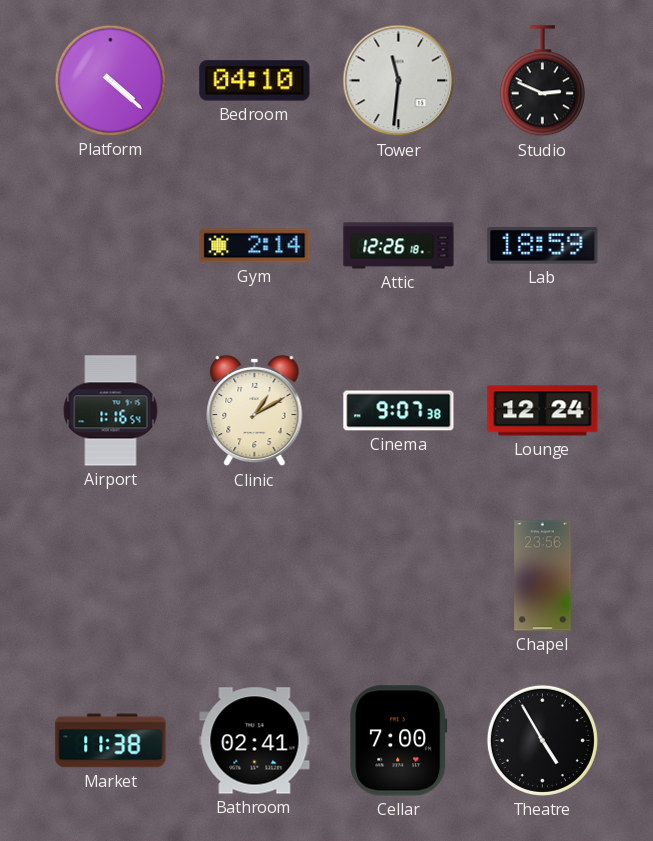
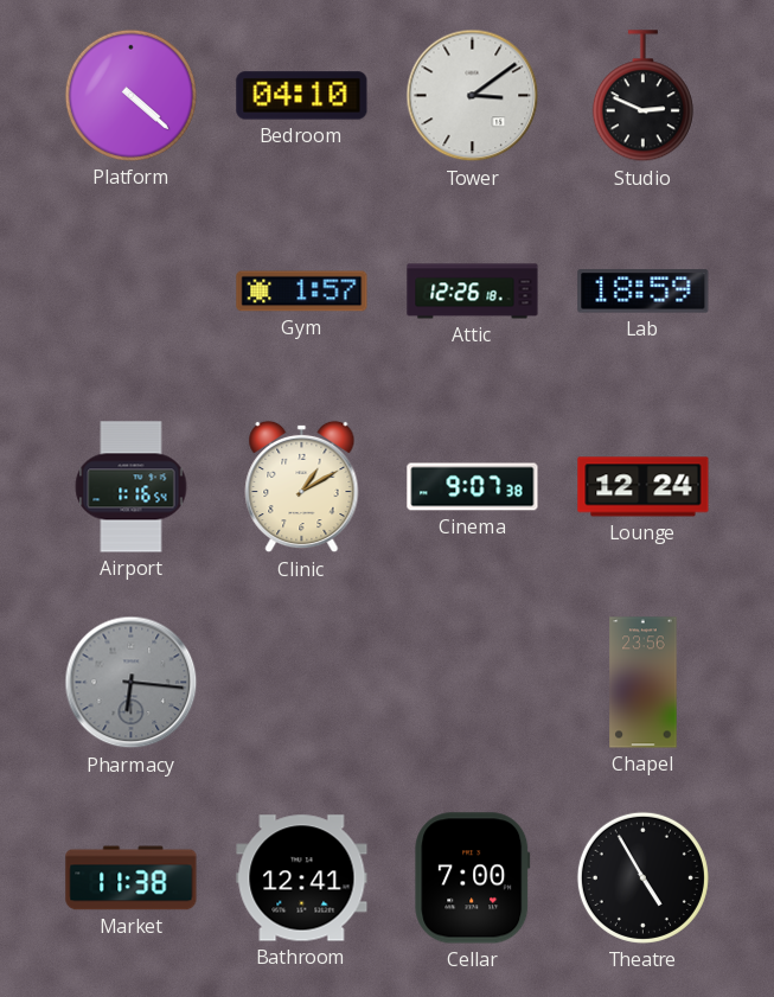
Tower: 11:31 -> 3:09
Gym: 2:14 -> 1:57
Pharmacy: none -> 6:16
Bathroom: 02:41 -> 12:41
